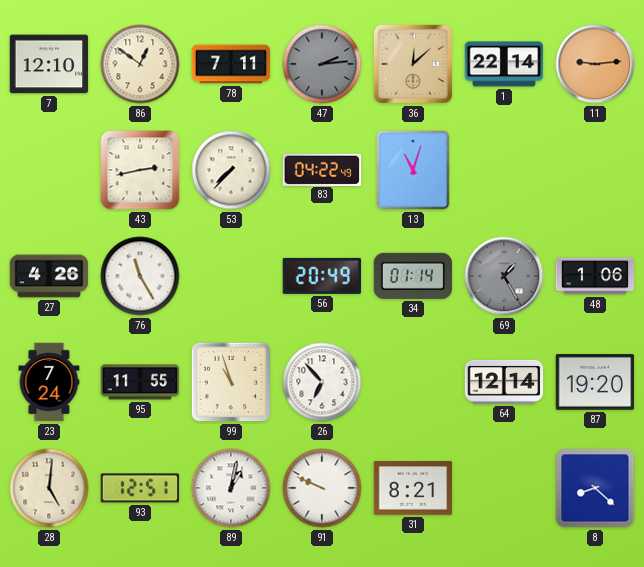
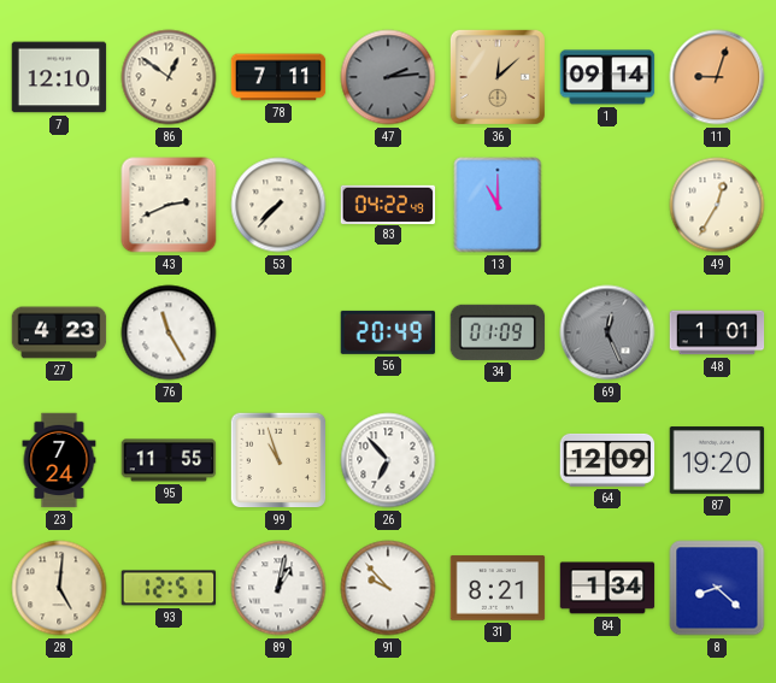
1: 22:14 -> 09:14
11: 9:14 -> 9:03
43: 2:43 -> 2:41
13: 11:03 -> 11:00
49: none -> 12:35
27: 4:26 -> 4:23
34: 01:14 -> 01:09
69: 1:25 -> 12:26
48: 1:06 -> 1:01
64: 12:14 -> 12:09
91: 9:49 -> 9:53
84: none -> 1:34
